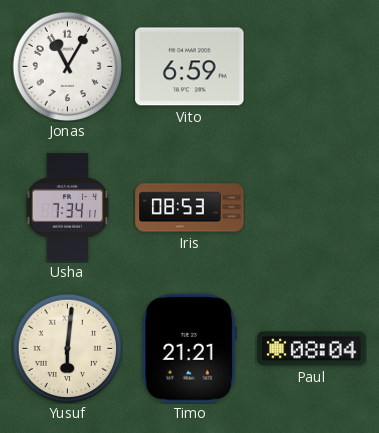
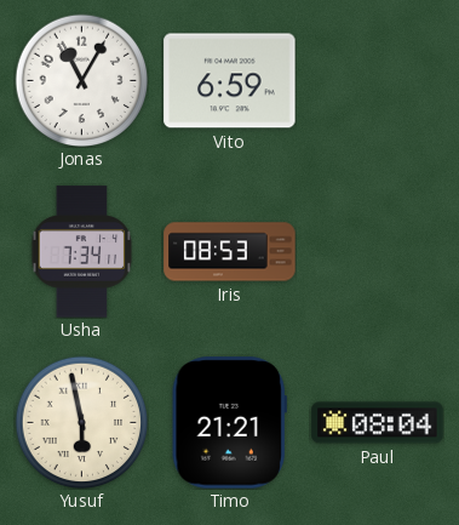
Yusuf: 6:01 -> 5:58
